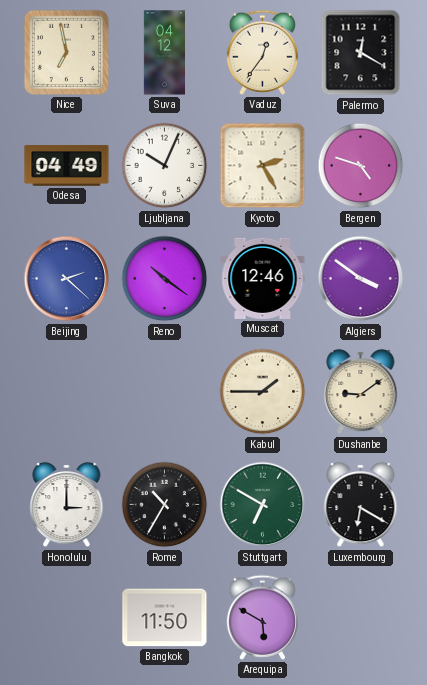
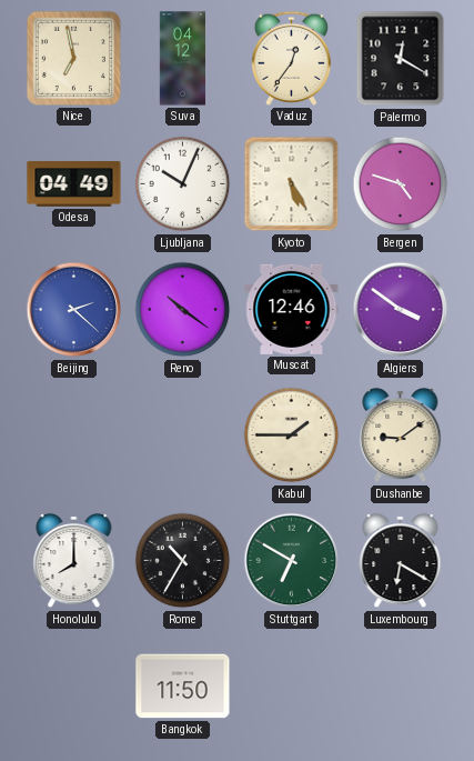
Kyoto: 2:25 -> 5:25
Honolulu: 3:00 -> 8:00
Arequipa: 5:50 -> none
